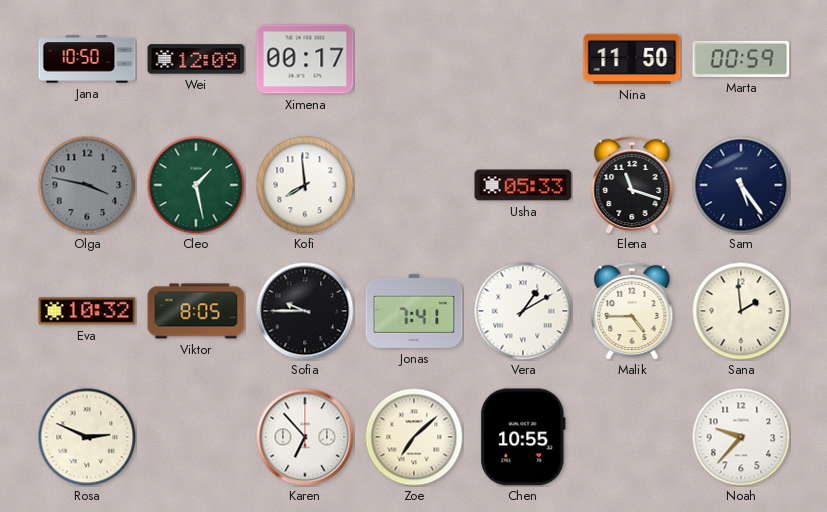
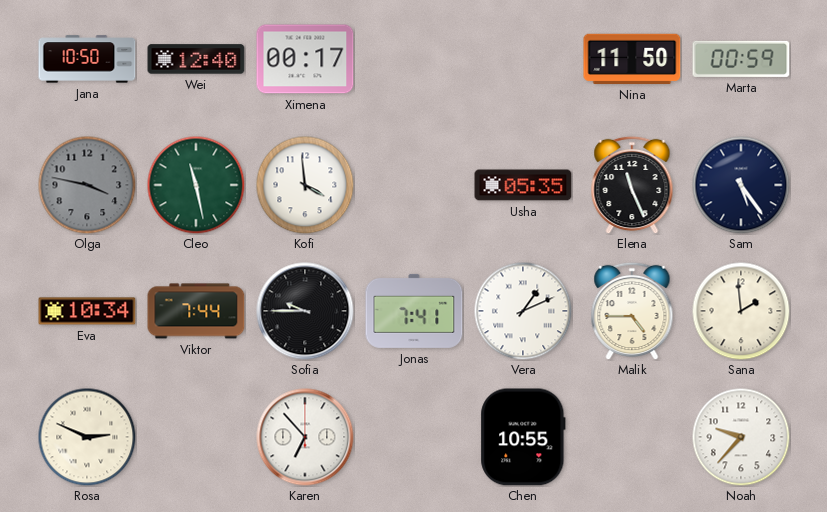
Wei: 12:09 -> 12:40
Cleo: 1:28 -> 11:28
Kofi: 7:59 -> 3:59
Usha: 05:33 -> 05:35
Elena: 11:18 -> 11:26
Eva: 10:32 -> 10:34
Viktor: 8:05 -> 7:44
Vera: 1:10 -> 1:11
Zoe: 7:08 -> none
